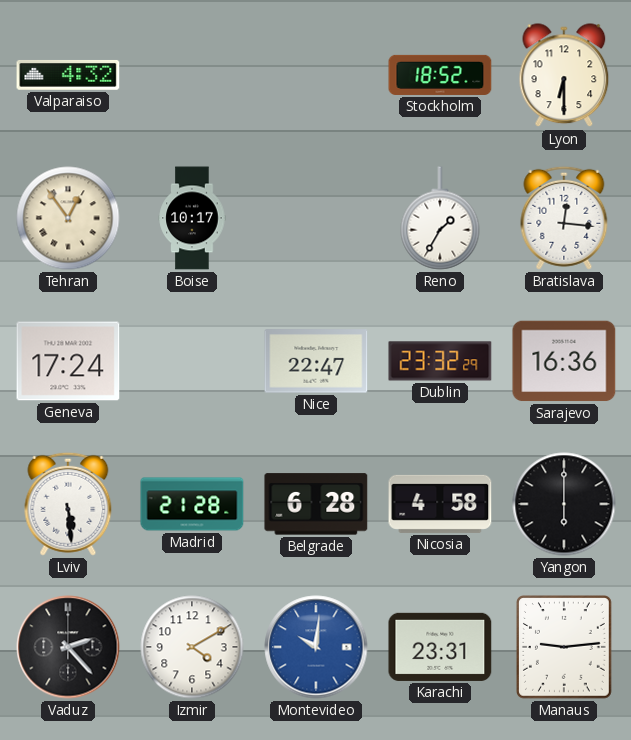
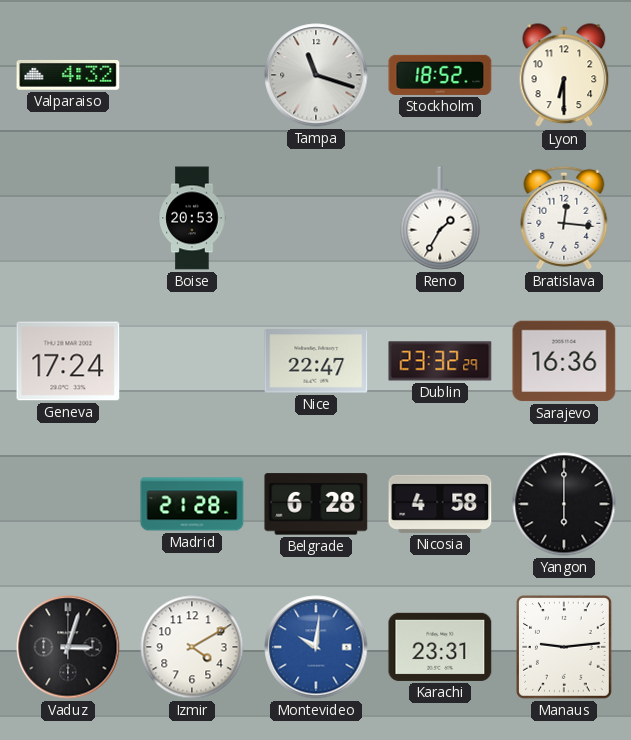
Tampa: none -> 11:18
Tehran: 12:54 -> none
Boise: 10:17 -> 20:53
Lviv: 5:29 -> none
Vaduz: 2:23 -> 3:03
